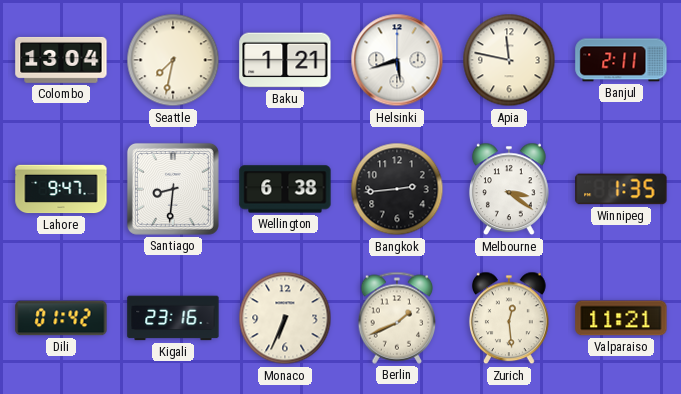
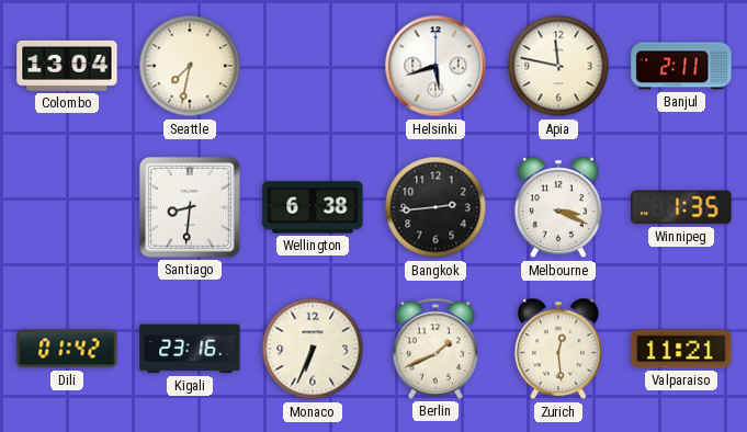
Baku: 1:21 -> none
Lahore: 9:47 -> none
Melbourne: 3:21 -> 3:19
